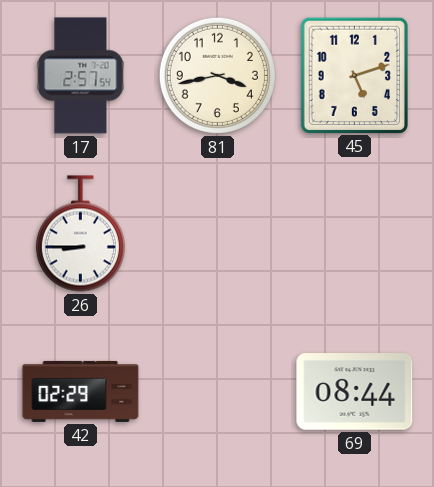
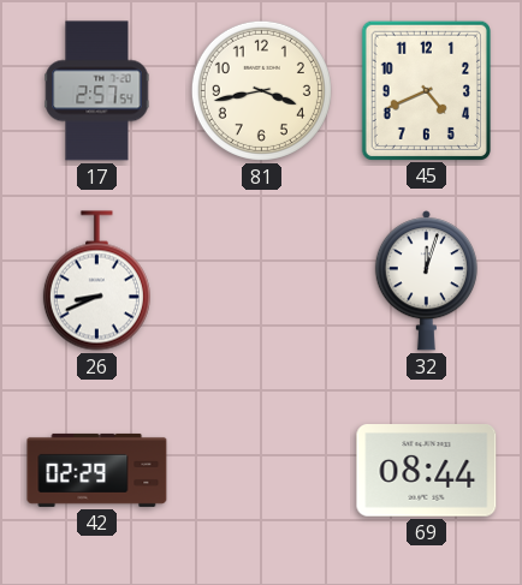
45: 5:12 -> 4:41
26: 8:45 -> 8:41
32: none -> 12:03
